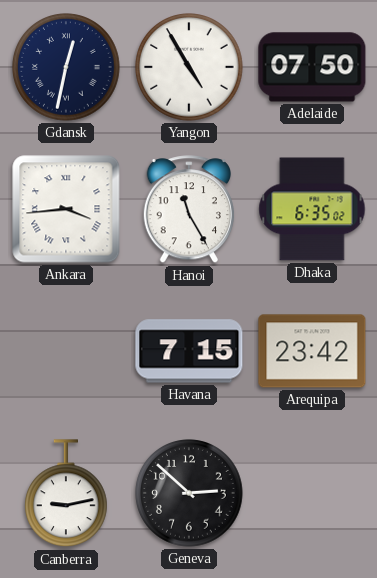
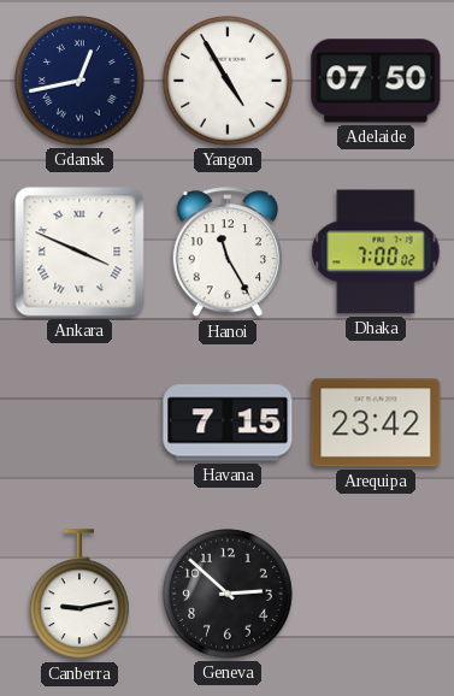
Gdansk: 12:32 -> 12:43
Ankara: 3:44 -> 3:49
Dhaka: 6:35 -> 7:00
